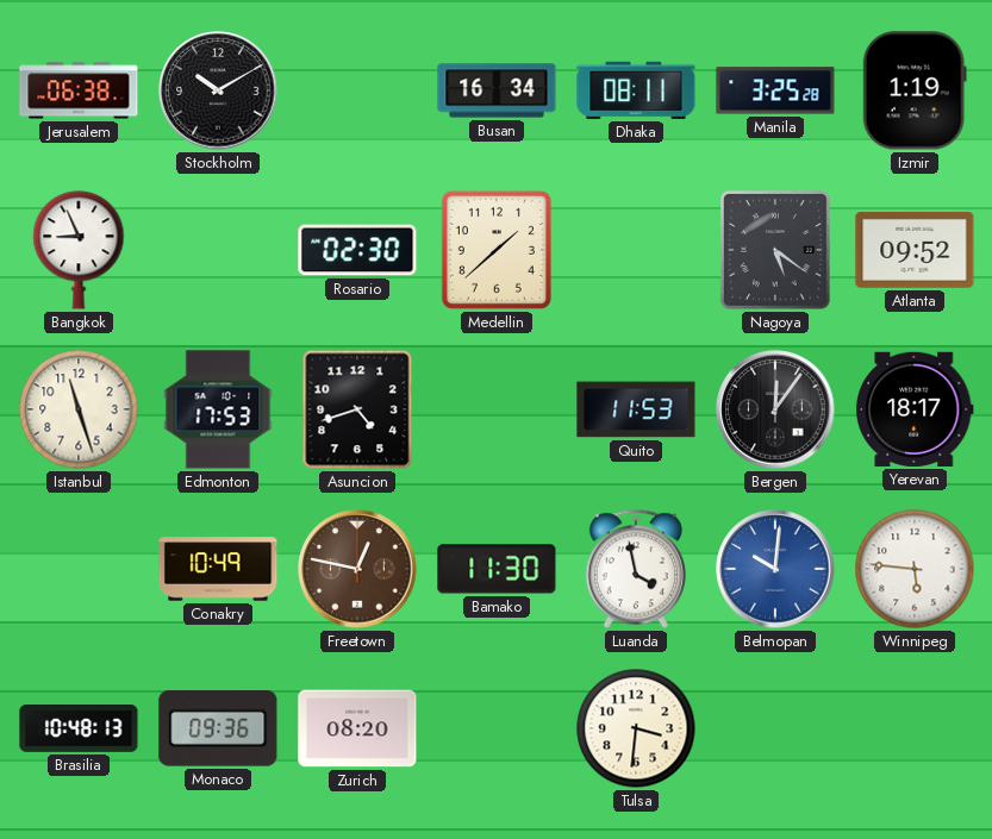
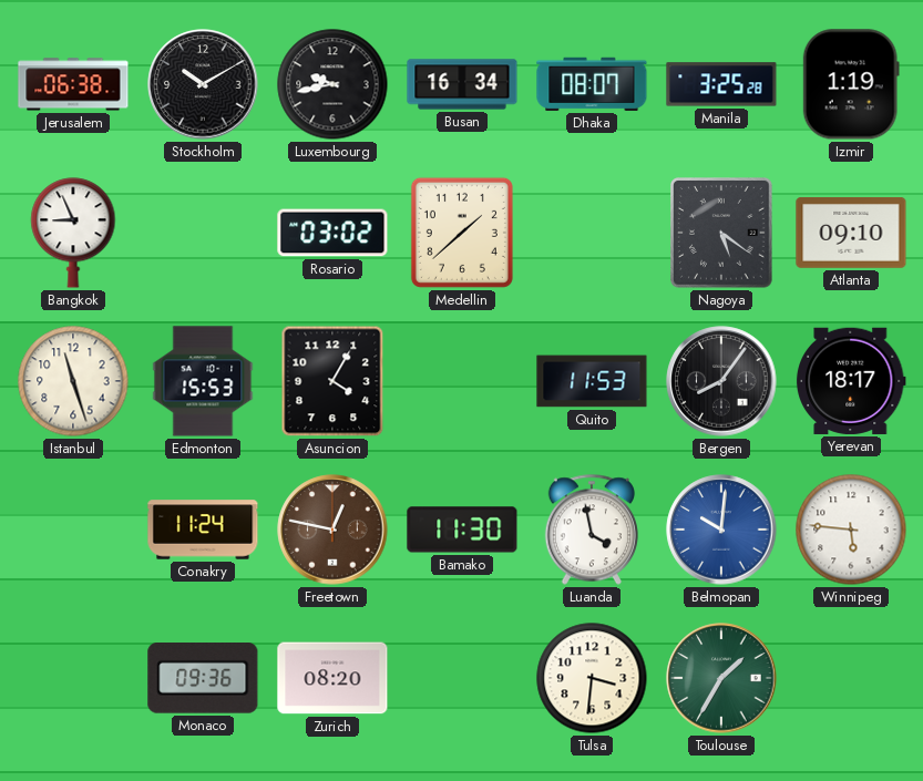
Luxembourg: none -> 9:43
Dhaka: 08:11 -> 08:07
Rosario: 02:30 -> 03:02
Atlanta: 09:52 -> 09:10
Edmonton: 17:53 -> 15:53
Asuncion: 4:42 -> 4:05
Bergen: 12:06 -> 8:06
Conakry: 10:49 -> 11:24
Brasilia: 10:48 -> none
Toulouse: none -> 1:35
